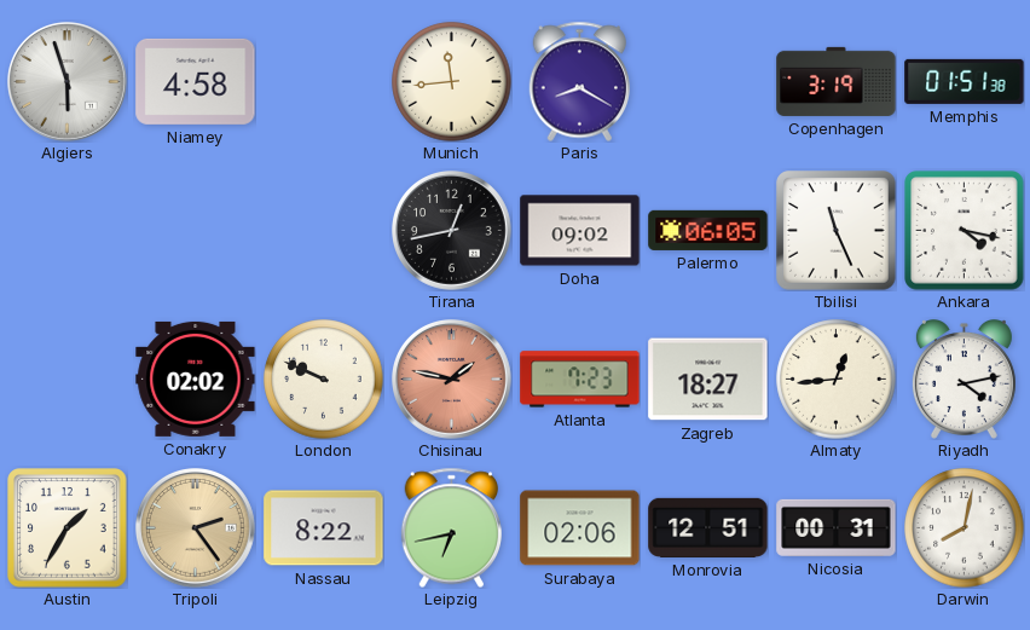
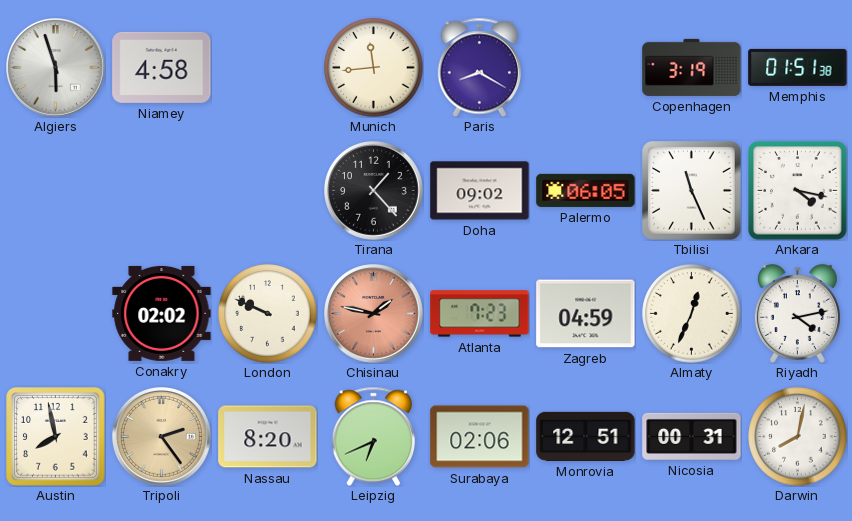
Tirana: 12:43 -> 1:23
Zagreb: 18:27 -> 04:59
Almaty: 12:44 -> 12:34
Austin: 1:35 -> 7:58
Nassau: 8:22 -> 8:20
Leipzig: 6:43 -> 6:41
